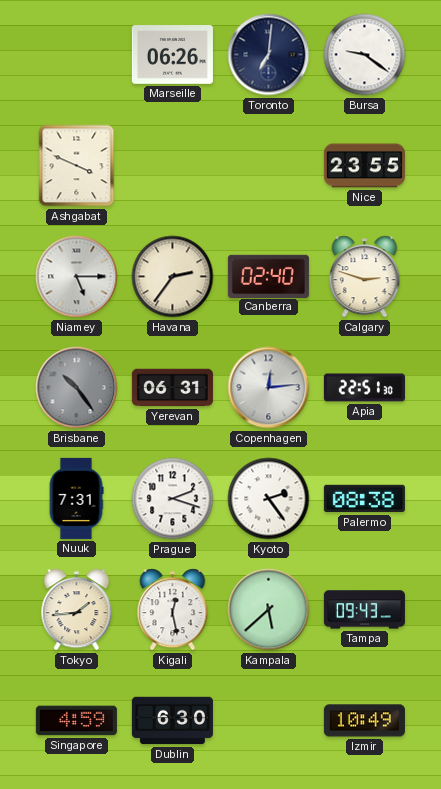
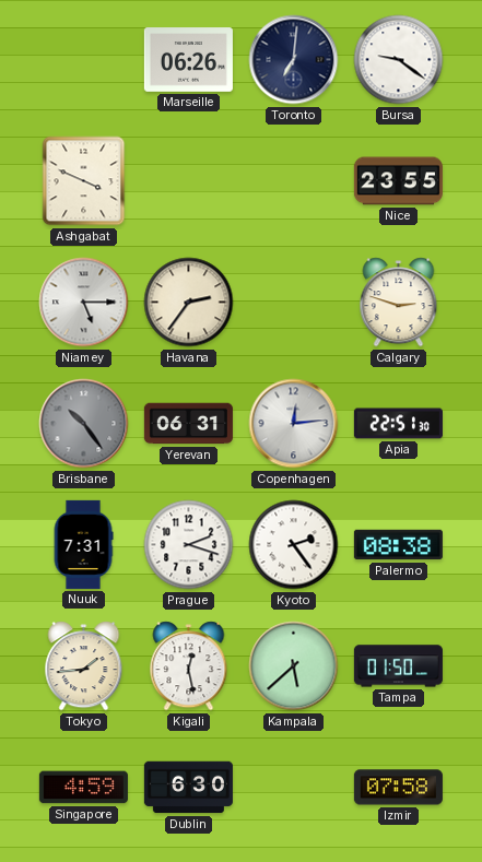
Canberra: 02:40 -> none
Tampa: 09:43 -> 01:50
Izmir: 10:49 -> 07:58
